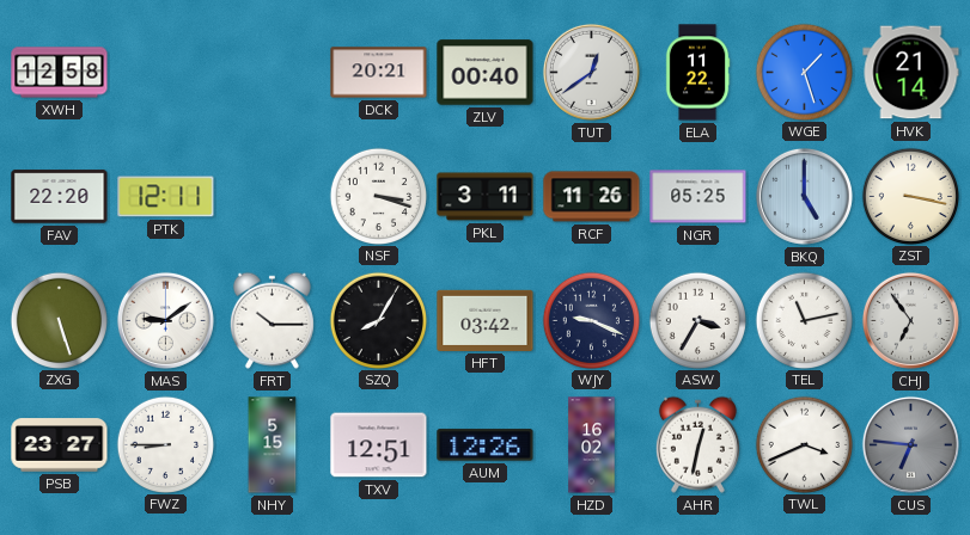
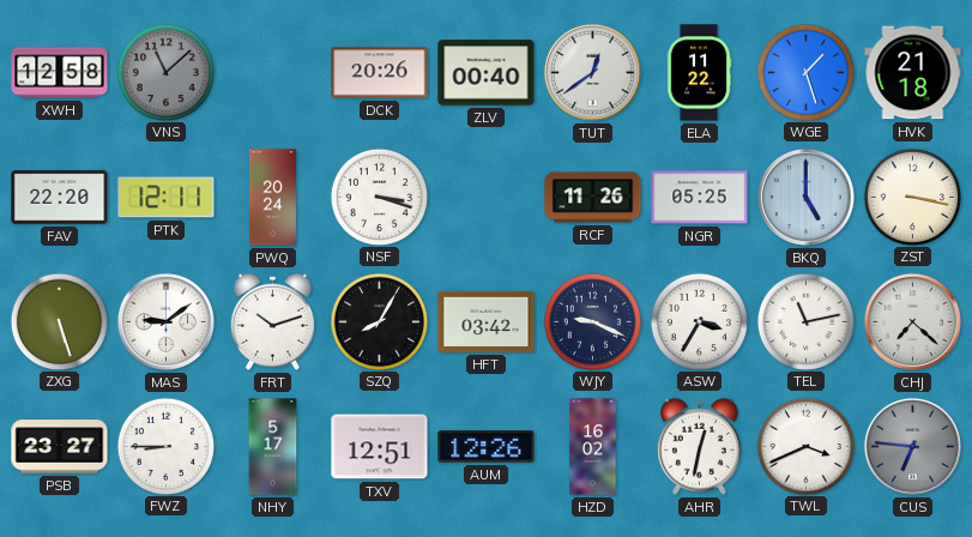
VNS: none -> 11:08
DCK: 20:21 -> 20:26
HVK: 21:14 -> 21:18
PWQ: none -> 20:24
PKL: 3:11 -> none
FRT: 10:15 -> 10:12
CHJ: 6:54 -> 7:22
NHY: 5:15 -> 5:17
